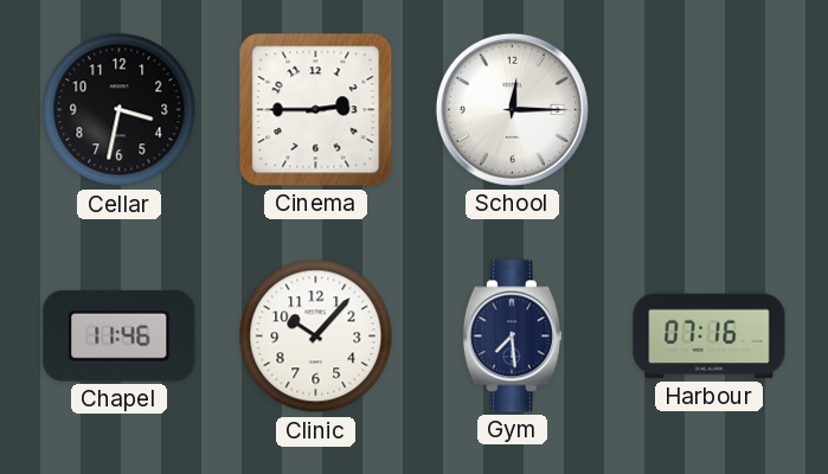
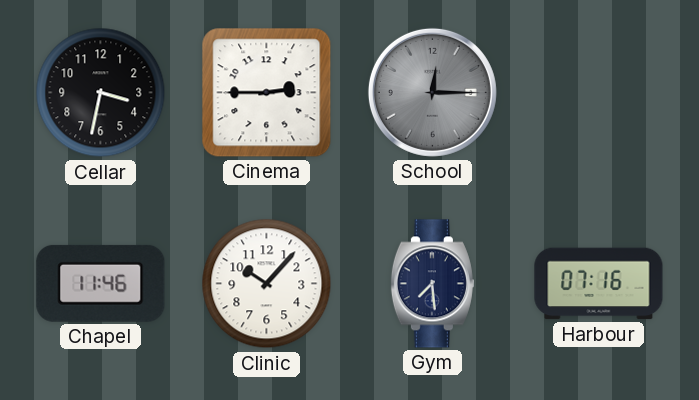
School dial: white -> grey
